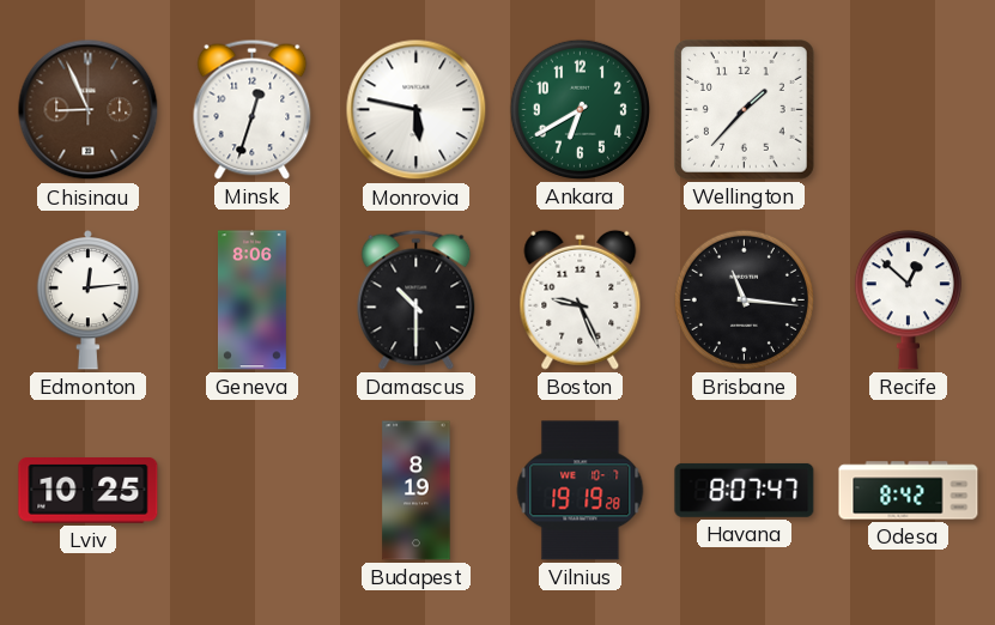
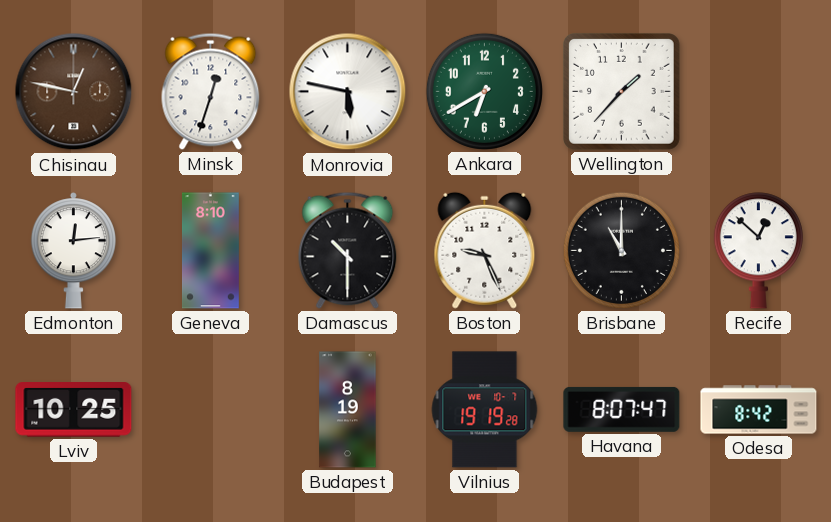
Chisinau: 8:56 -> 12:47
Geneva: 8:06 -> 8:10
Brisbane: 11:16 -> 11:00
